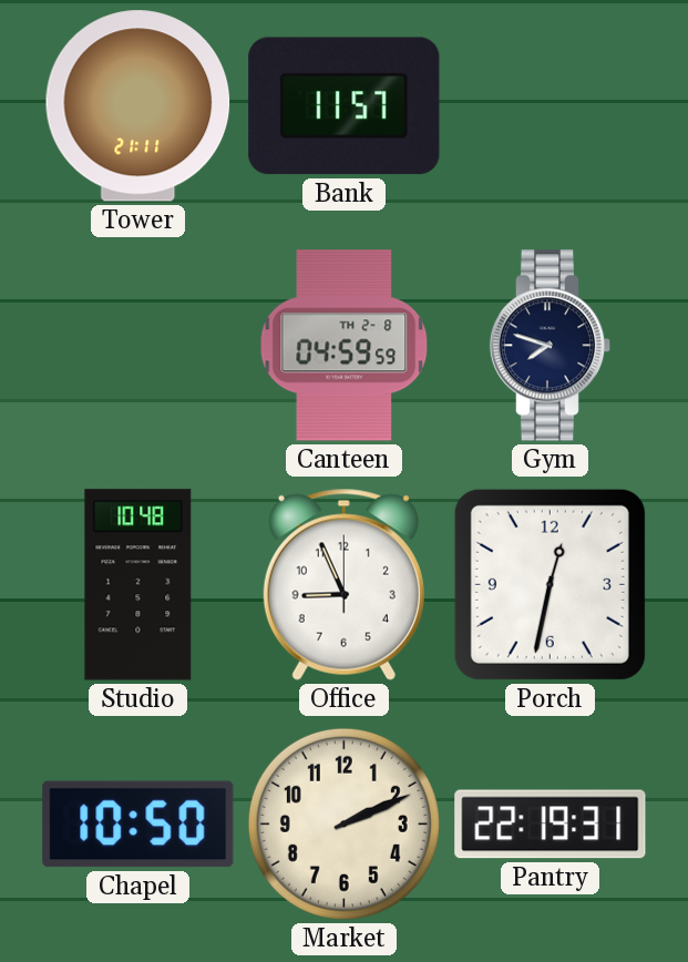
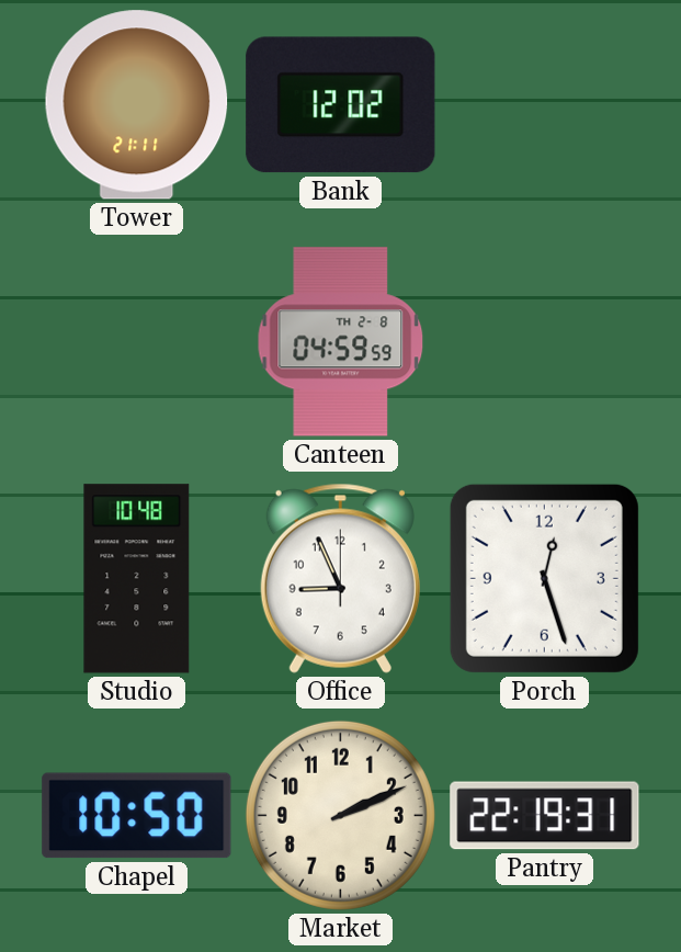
Bank: 11:57 -> 12:02
Gym: 7:48 -> none
Porch: 12:32 -> 12:27
